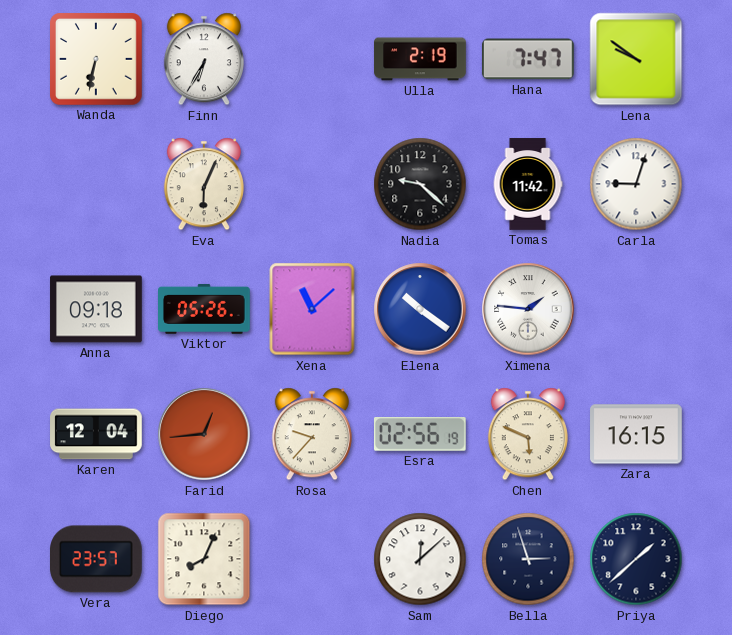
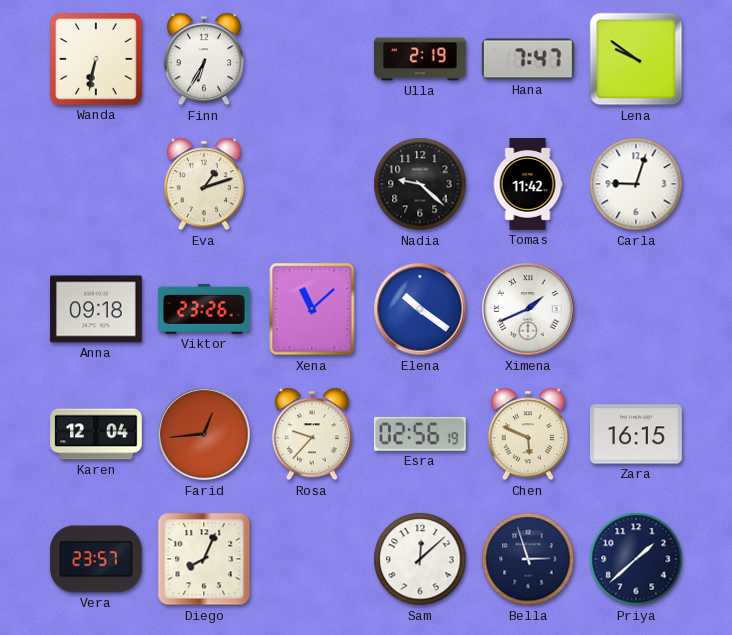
Eva: 6:04 -> 1:12
Viktor: 05:26 -> 23:26
Ximena: 1:46 -> 1:41
